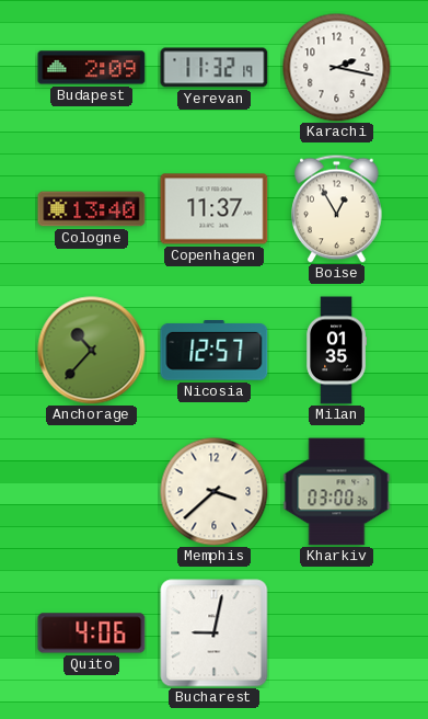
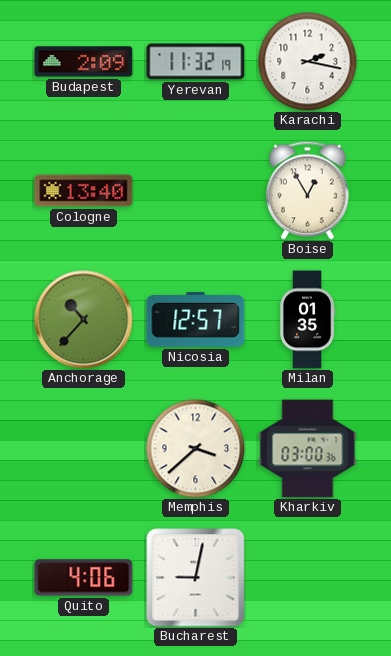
Copenhagen: 11:37 -> none
